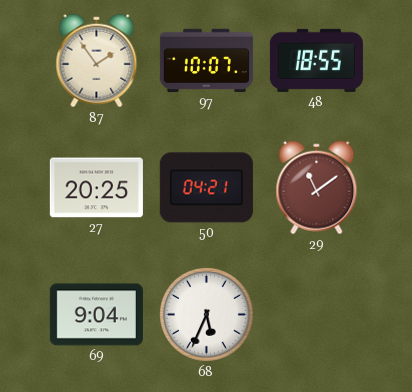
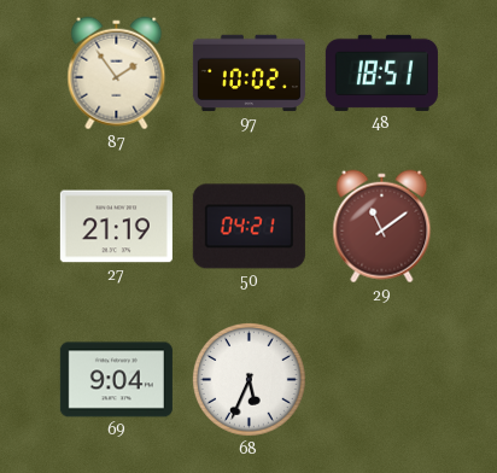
97: 10:07 -> 10:02
48: 18:55 -> 18:51
27: 20:25 -> 21:19
